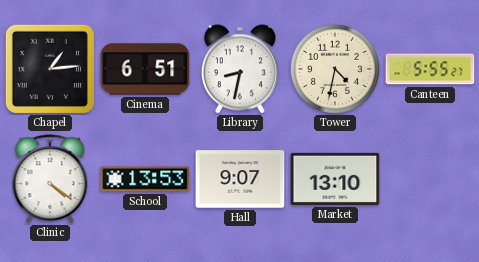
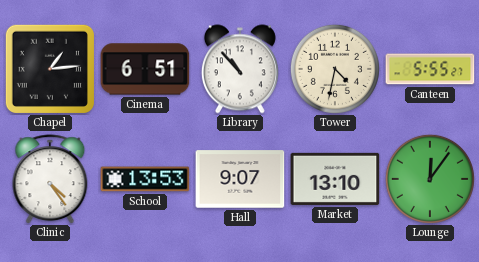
Library: 8:32 -> 10:53
Clinic: 4:21 -> 4:24
Lounge: none -> 12:06
